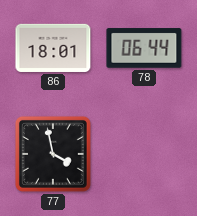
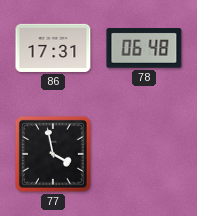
86: 18:01 -> 17:31
78: 06:44 -> 06:48
